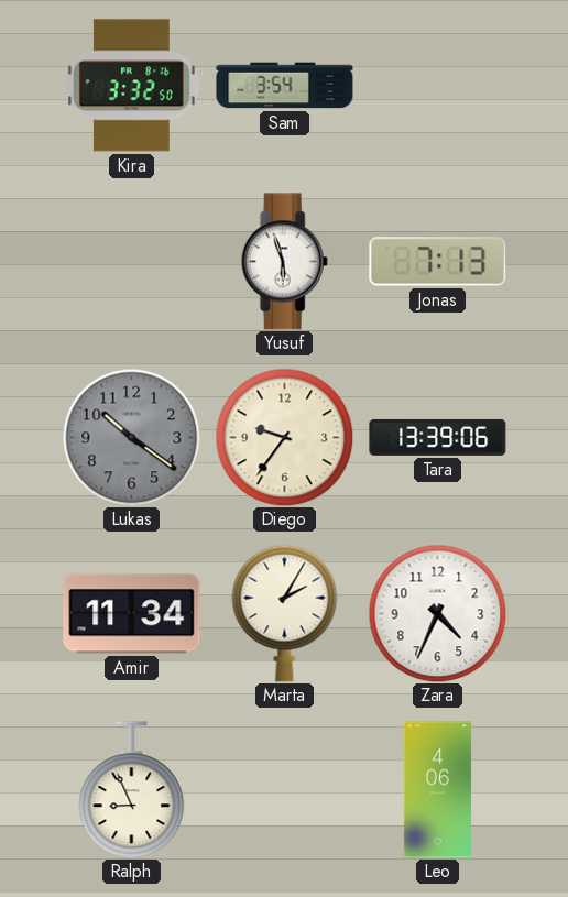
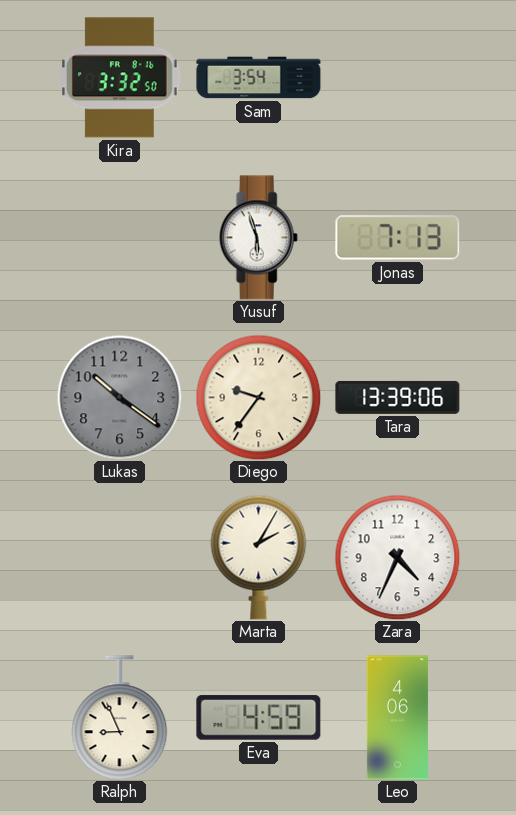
Amir: 11:34 -> none
Eva: none -> 4:59
